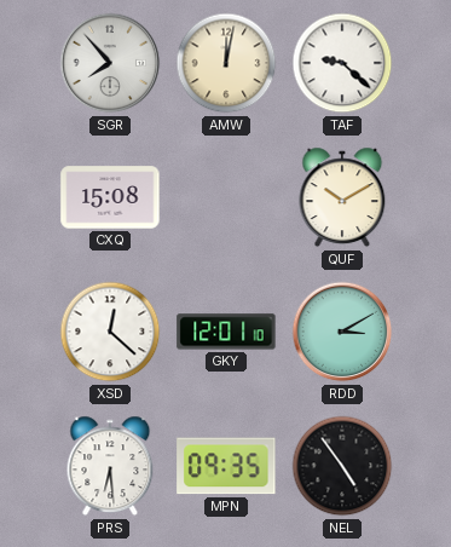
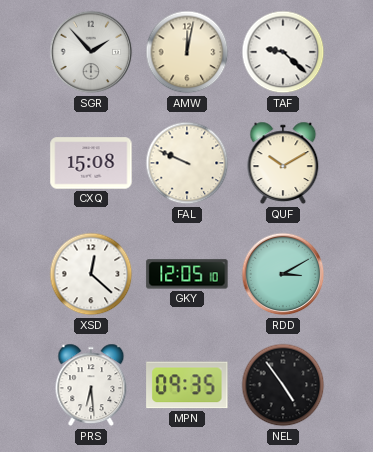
SGR: 7:53 -> 1:53
FAL: none -> 9:49
GKY: 12:01 -> 12:05
